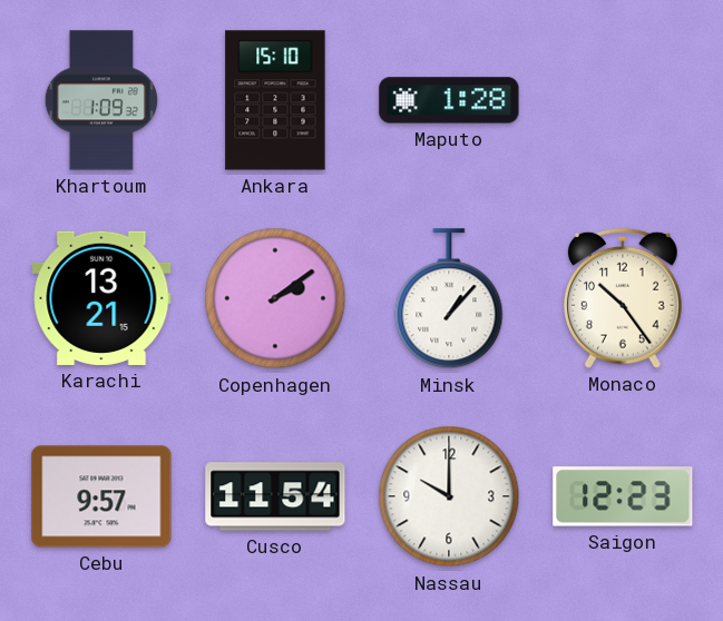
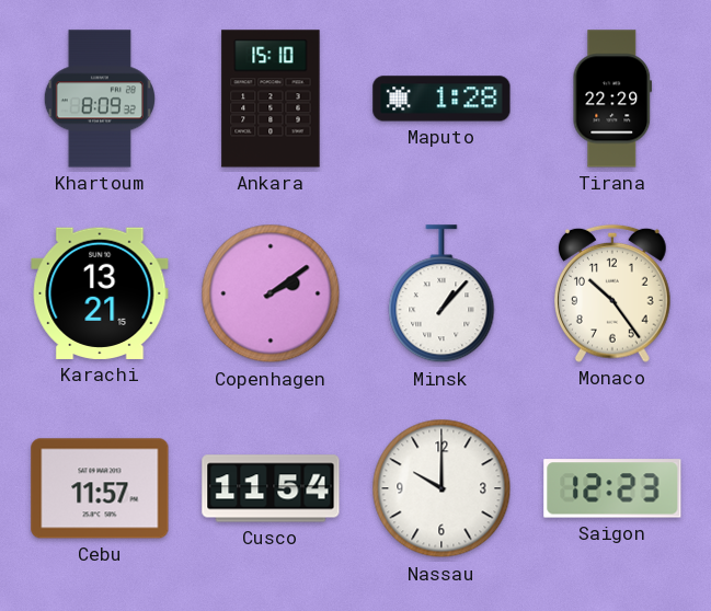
Khartoum: 1:09 -> 8:09
Tirana: none -> 22:29
Cebu: 9:57 -> 11:57
